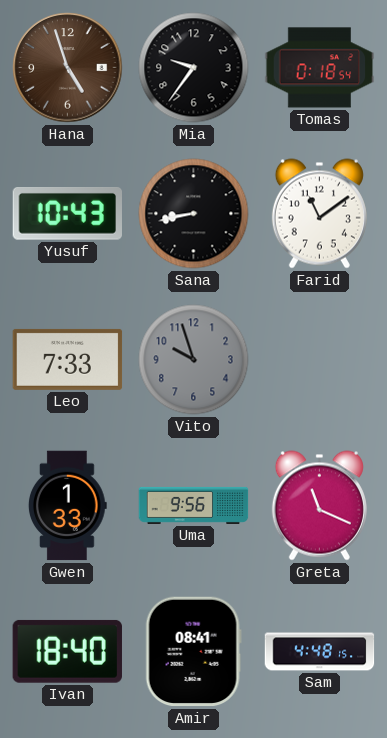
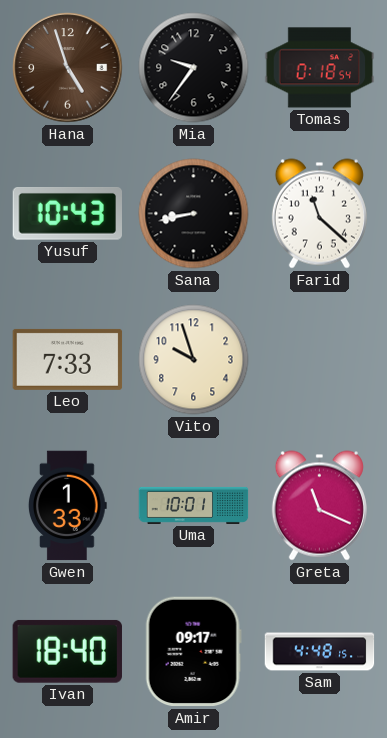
Farid: 11:09 -> 11:22
Vito dial: grey -> cream
Uma: 9:56 -> 10:01
Amir: 08:41 -> 09:17
